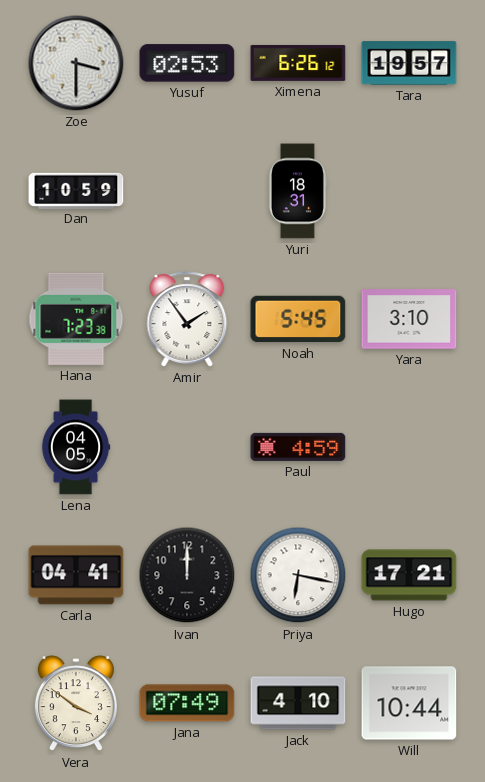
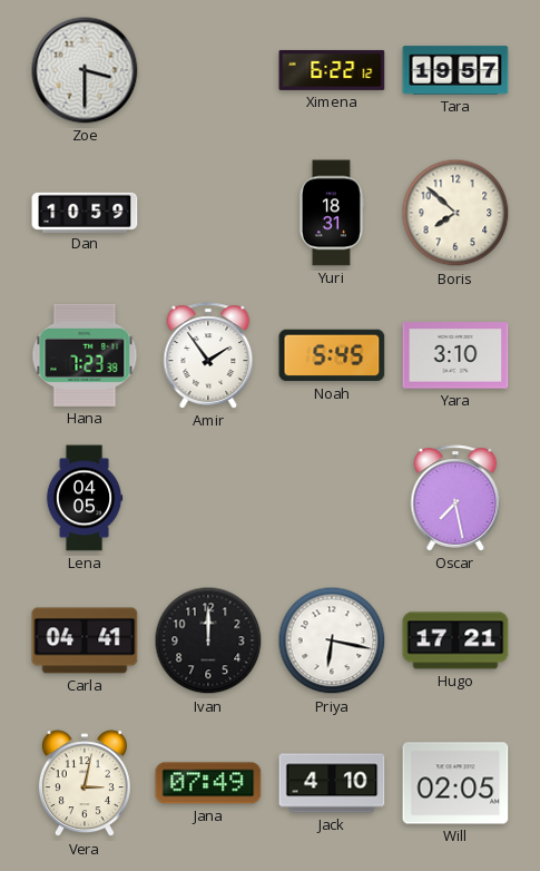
Yusuf: 02:53 -> none
Ximena: 6:26 -> 6:22
Boris: none -> 7:52
Paul: 4:59 -> none
Oscar: none -> 7:28
Vera: 3:51 -> 3:02
Will: 10:44 -> 02:05
